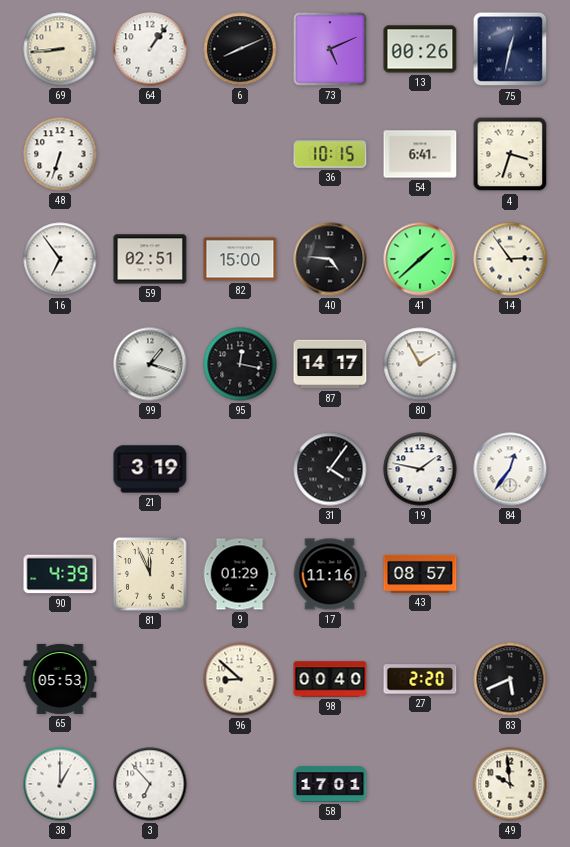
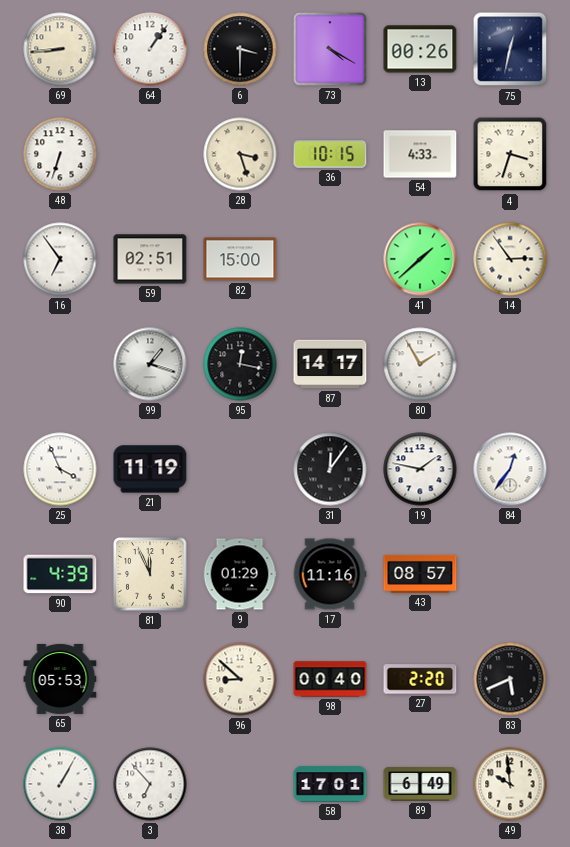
6: 8:11 -> 3:30
73: 5:11 -> 4:20
28: none -> 3:27
54: 6:41 -> 4:33
40: 4:46 -> none
25: none -> 3:56
21: 3:19 -> 11:19
31: 4:06 -> 12:06
38: 1:00 -> 1:05
89: none -> 6:49
